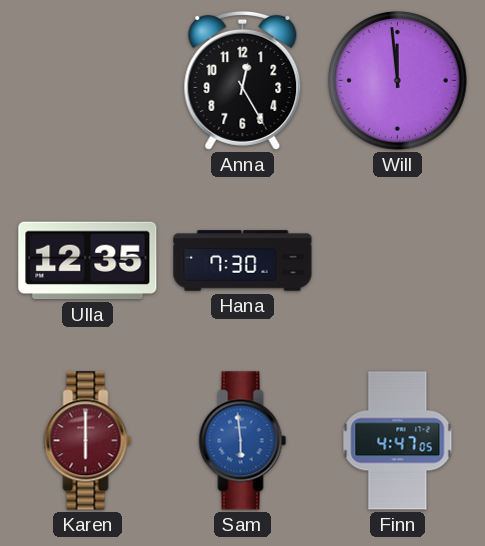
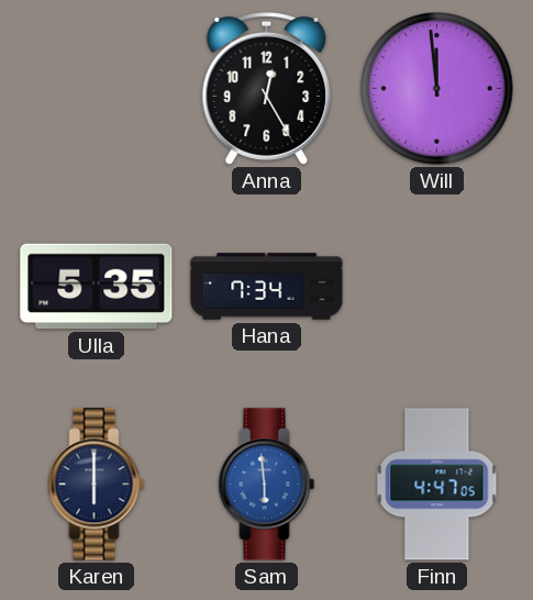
Ulla: 12:35 -> 5:35
Hana: 7:30 -> 7:34
Karen dial: burgundy -> navy
